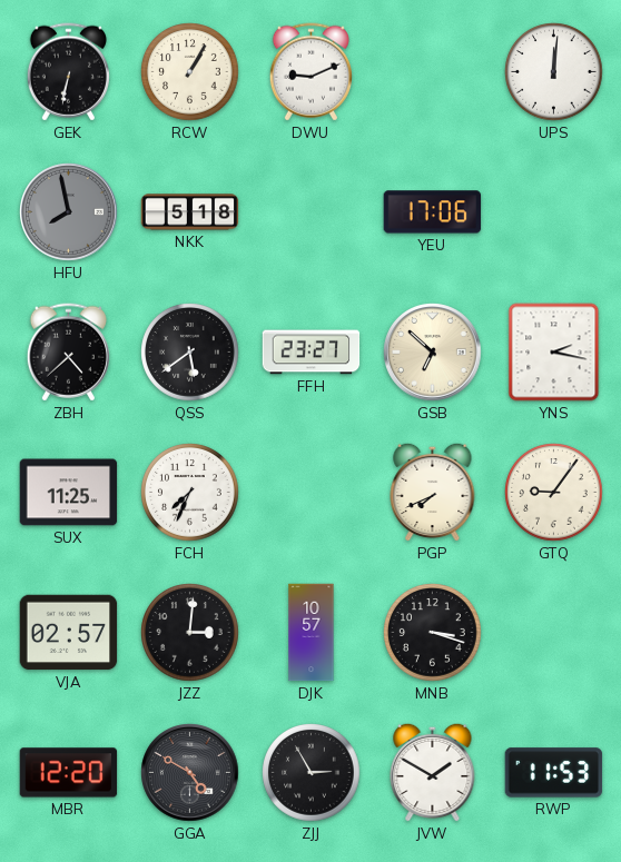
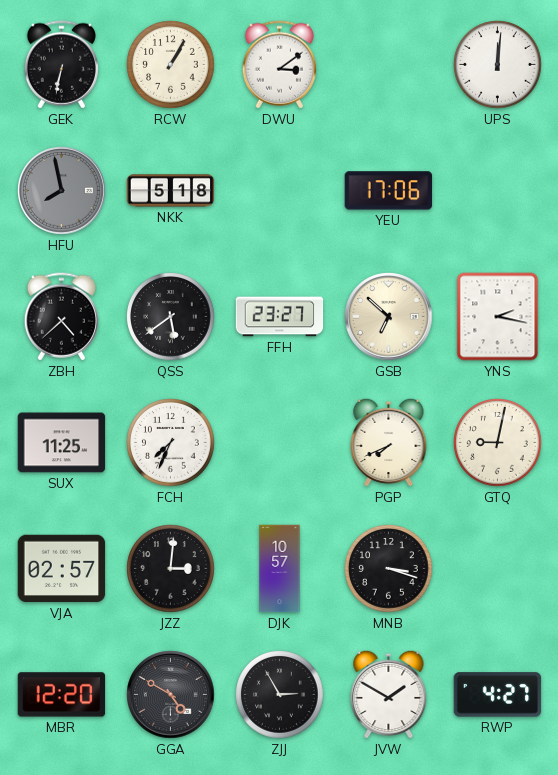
DWU: 9:11 -> 3:09
GTQ: 9:06 -> 9:02
RWP: 11:53 -> 4:27
